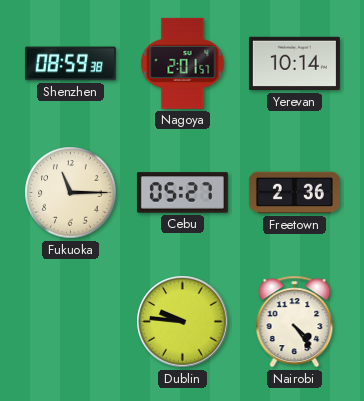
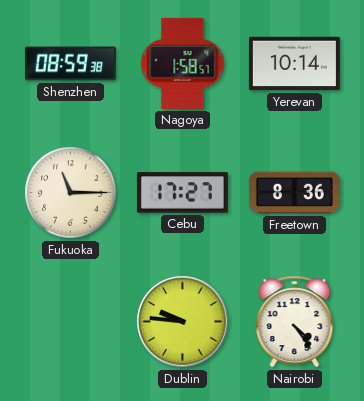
Nagoya: 2:01 -> 1:58
Cebu: 05:27 -> 17:27
Freetown: 2:36 -> 8:36
